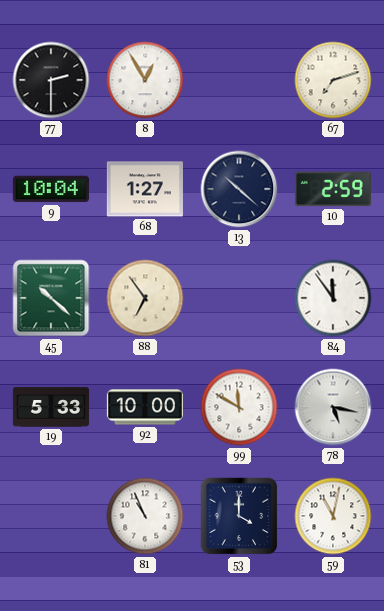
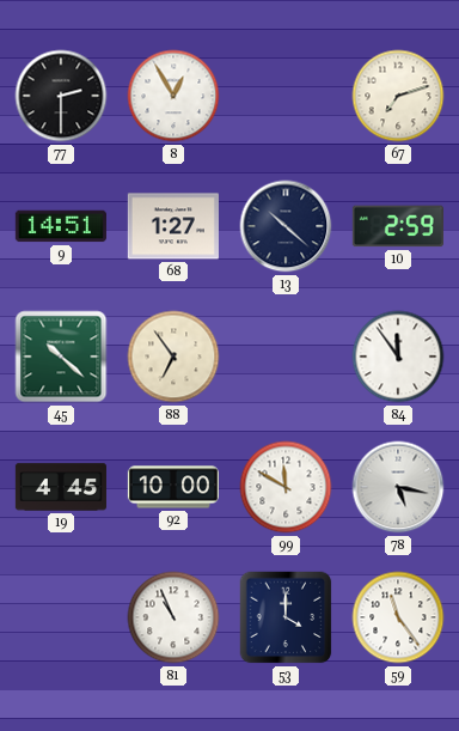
9: 10:04 -> 14:51
19: 5:33 -> 4:45
59: 11:02 -> 11:24
